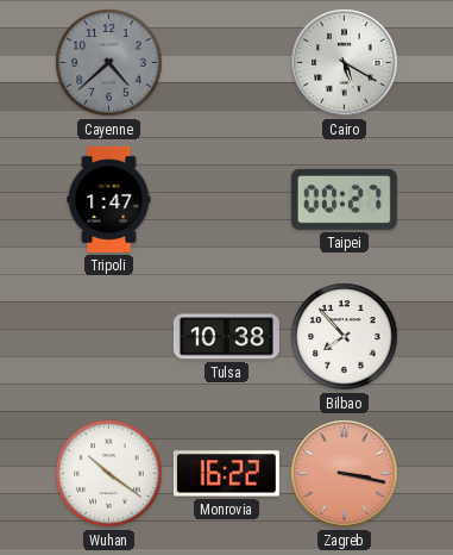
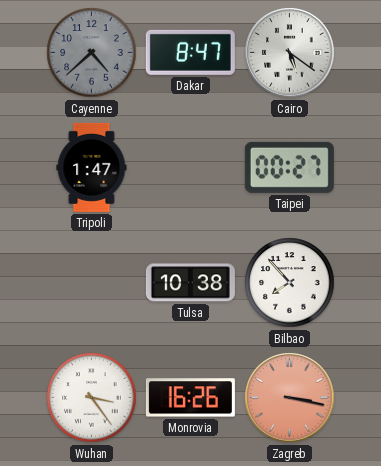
Dakar: none -> 8:47
Cairo: 5:20 -> 5:21
Wuhan: 10:21 -> 3:24
Monrovia: 16:22 -> 16:26
